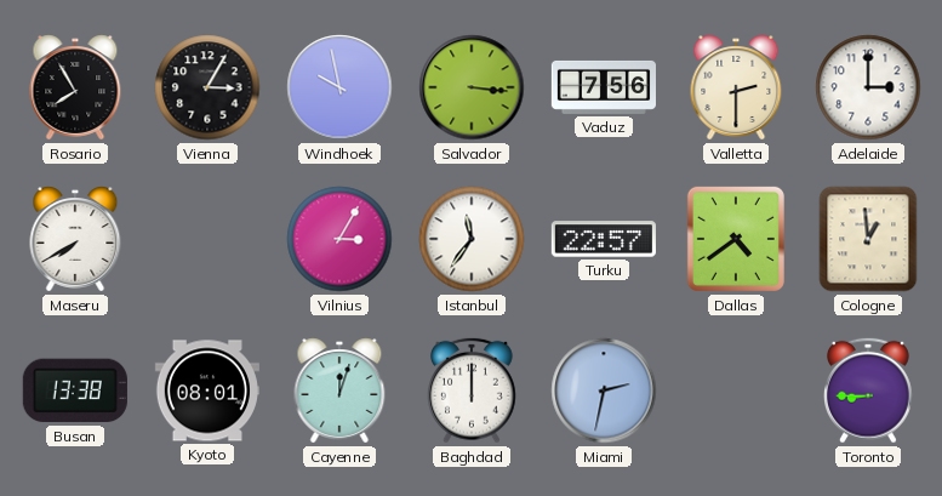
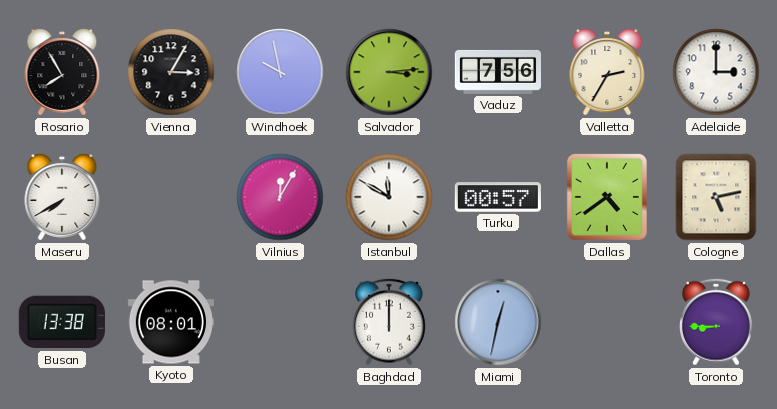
Salvador: 3:16 -> 3:14
Valletta: 2:30 -> 2:35
Vilnius: 3:05 -> 12:05
Istanbul: 11:36 -> 11:50
Turku: 22:57 -> 00:57
Cologne: 12:59 -> 5:13
Cayenne: 12:03 -> none
Miami: 2:32 -> 12:32
